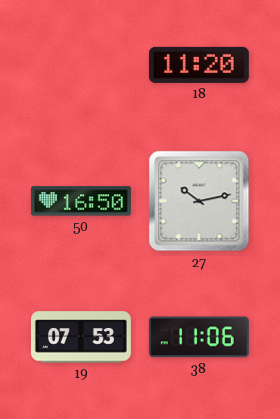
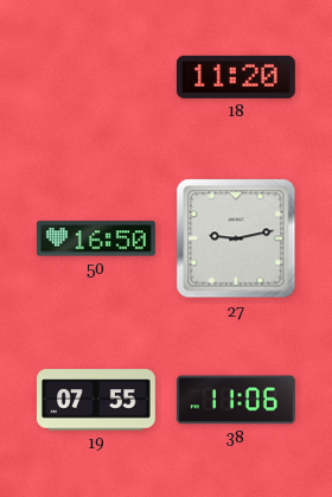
27: 10:13 -> 9:13
19: 07:53 -> 07:55
